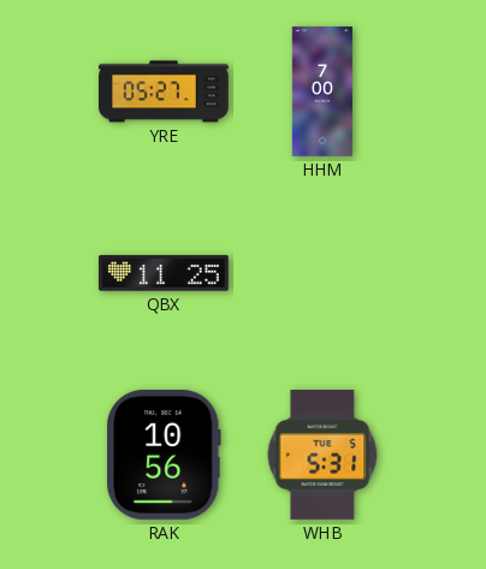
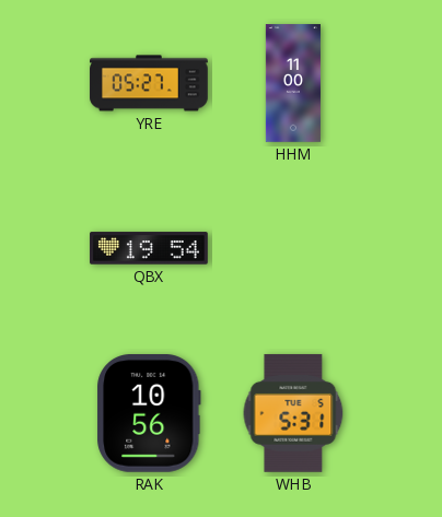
HHM: 7:00 -> 11:00
QBX: 11:25 -> 19:54
